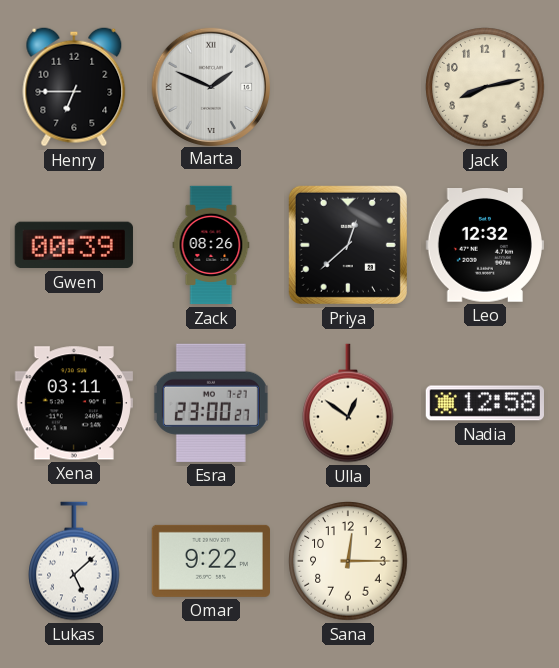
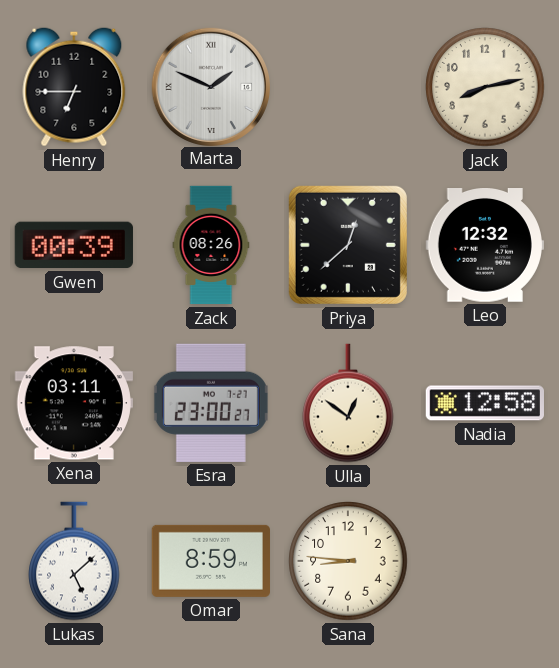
Omar: 9:22 -> 8:59
Sana: 12:15 -> 8:46
